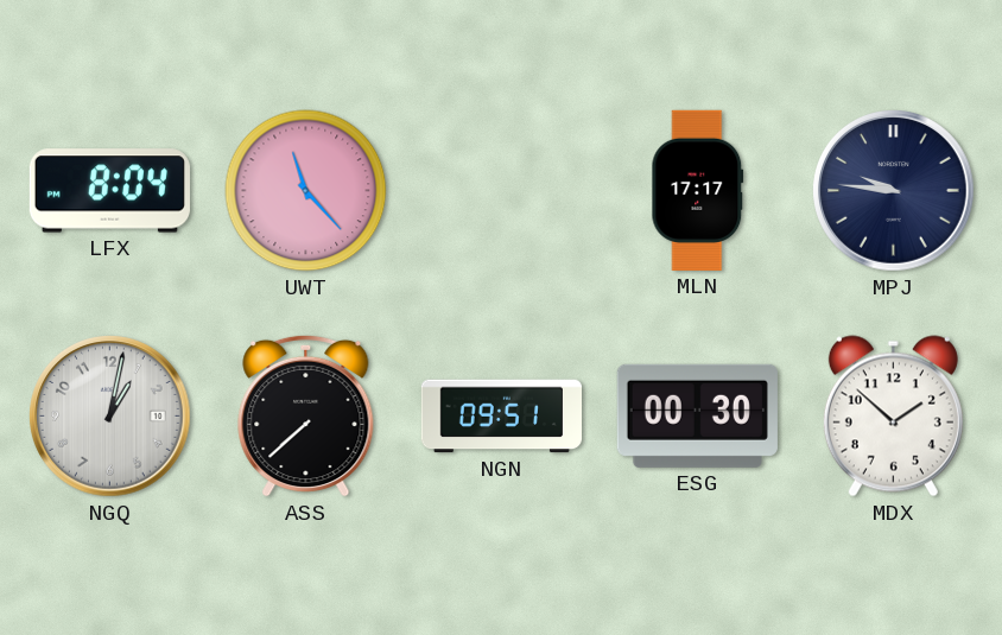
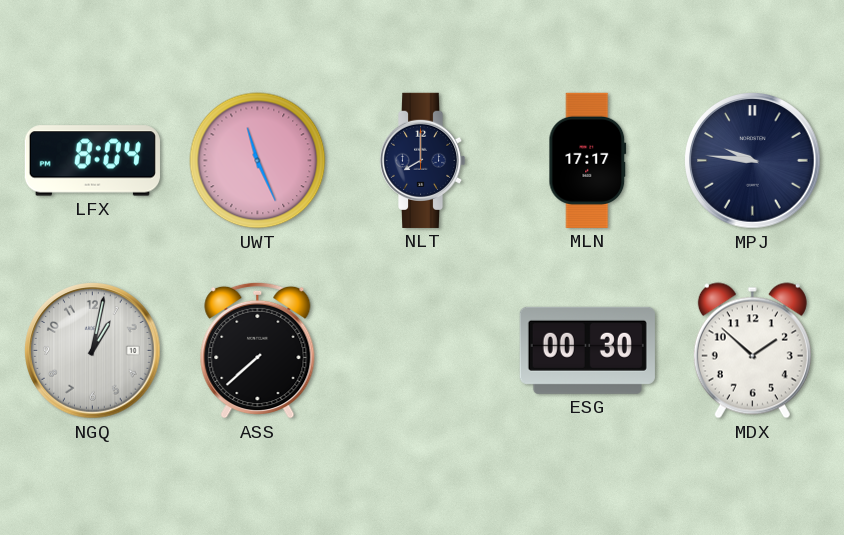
UWT: 11:23 -> 11:26
NLT: none -> 8:00
NGN: 09:51 -> none
